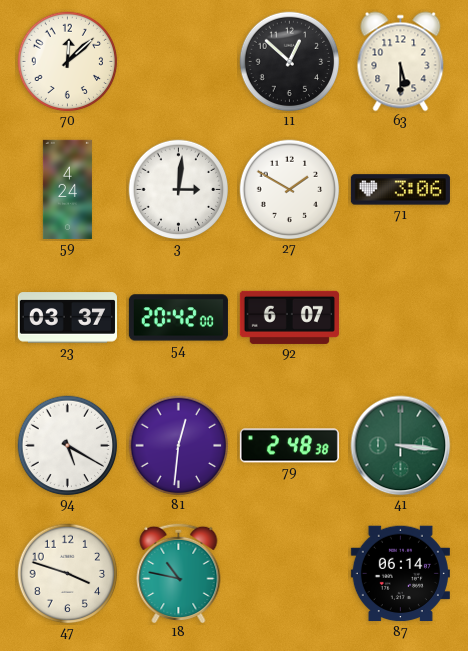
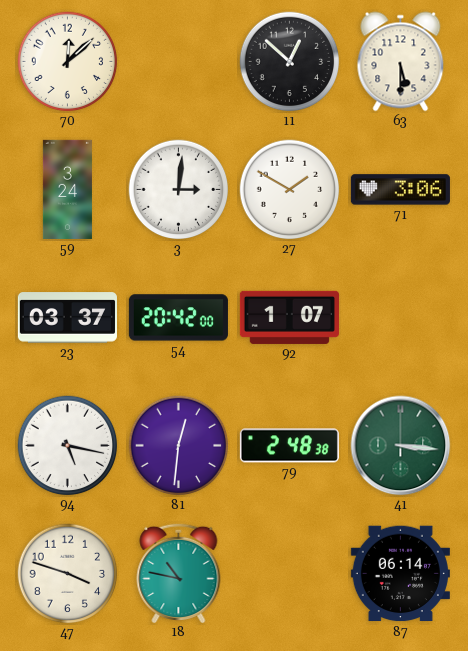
59: 4:24 -> 3:24
92: 6:07 -> 1:07
94: 5:20 -> 5:17
